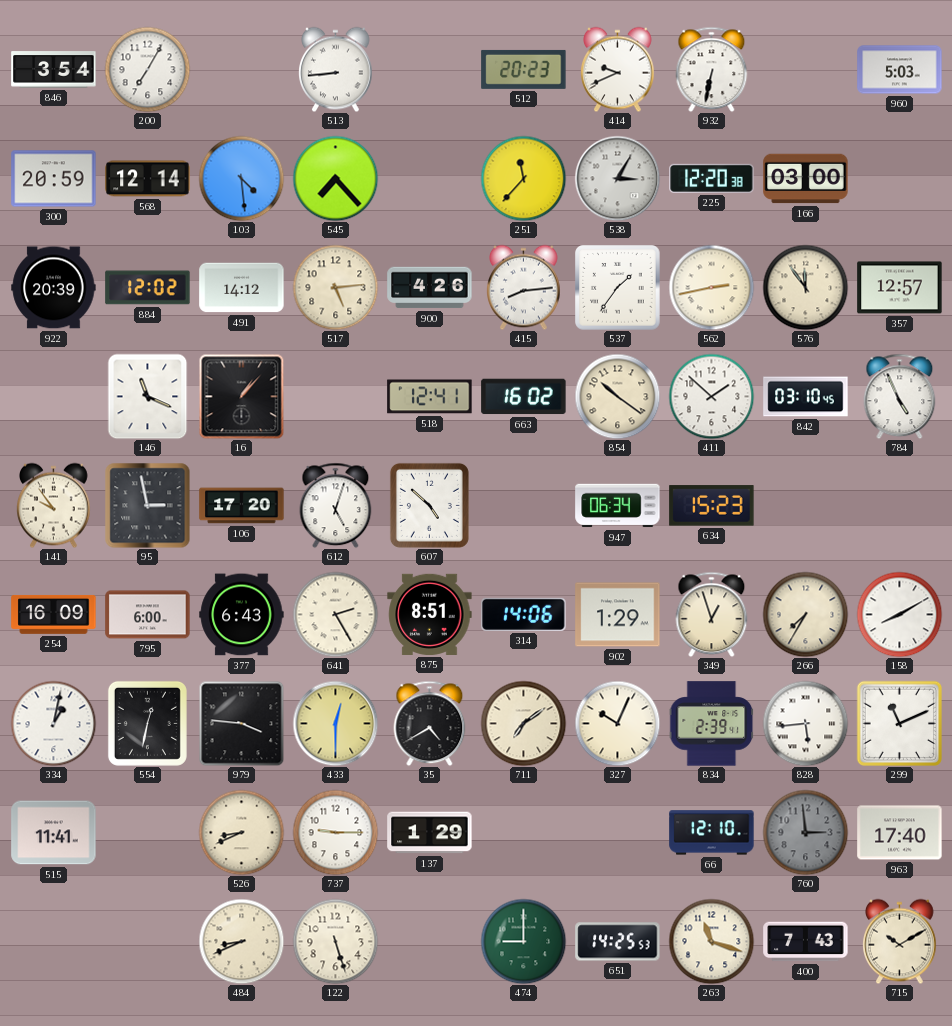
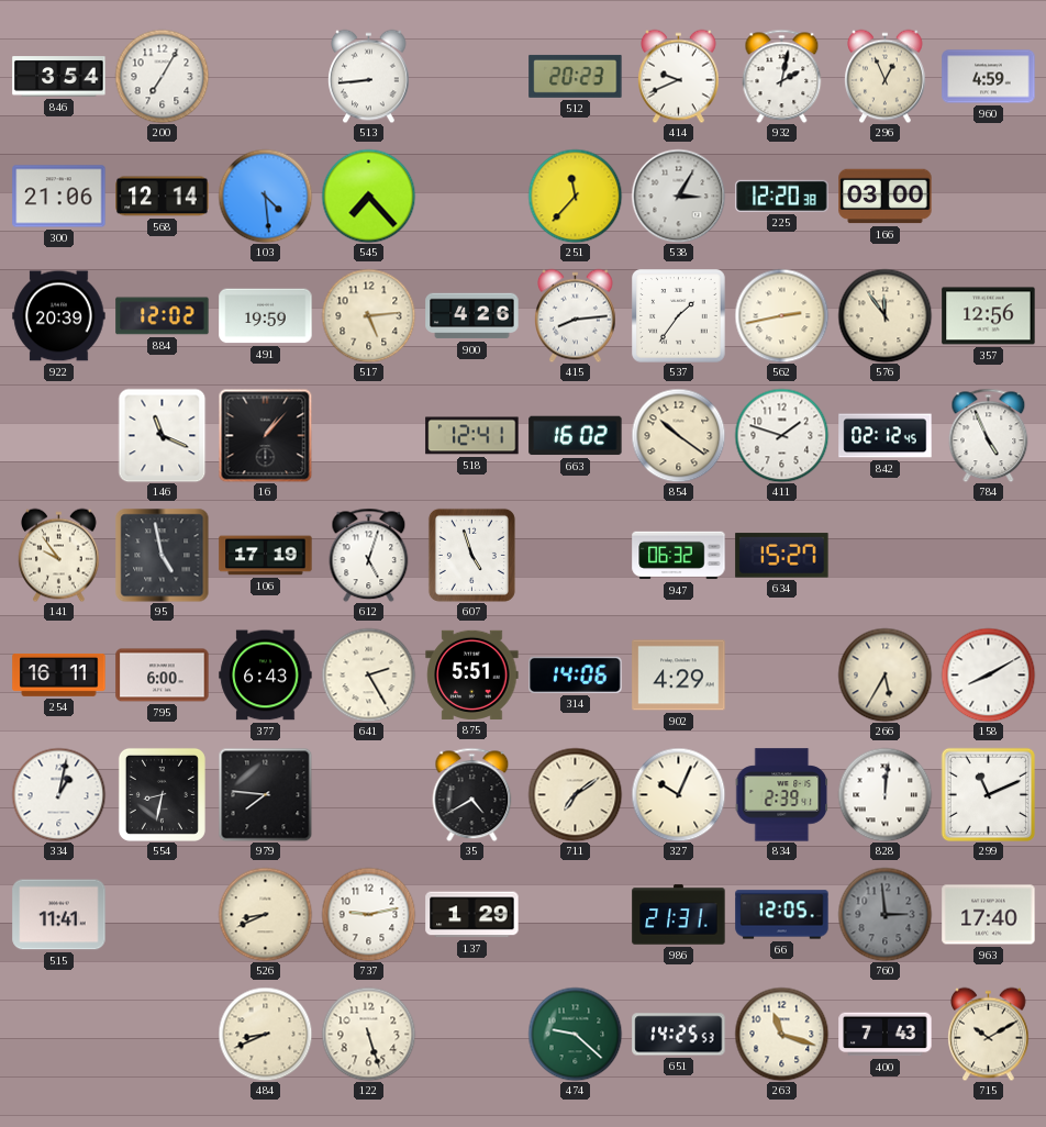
932: 6:32 -> 2:02
296: none -> 12:56
960: 5:03 -> 4:59
300: 20:59 -> 21:06
491: 14:12 -> 19:59
357: 12:57 -> 12:56
411: 1:52 -> 1:48
842: 03:10 -> 02:12
95: 2:58 -> 4:58
106: 17:20 -> 17:19
607: 4:52 -> 4:57
947: 06:34 -> 06:32
634: 15:23 -> 15:27
254: 16:09 -> 16:11
875: 8:51 -> 5:51
902: 1:29 -> 4:29
349: 12:57 -> none
266: 7:35 -> 5:35
554: 12:32 -> 8:32
979: 3:46 -> 7:46
433: 12:30 -> none
828: 5:44 -> 12:01
737: 9:15 -> 9:13
986: none -> 21:31
66: 12:10 -> 12:05
474: 9:00 -> 9:22
